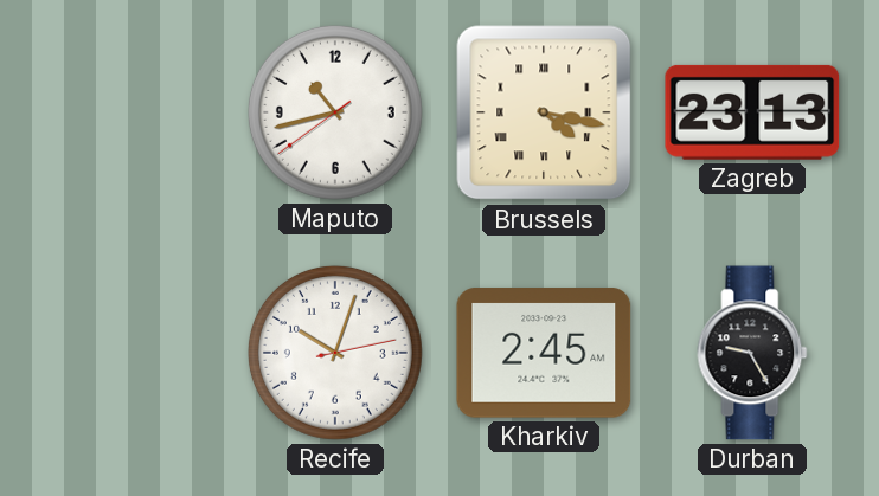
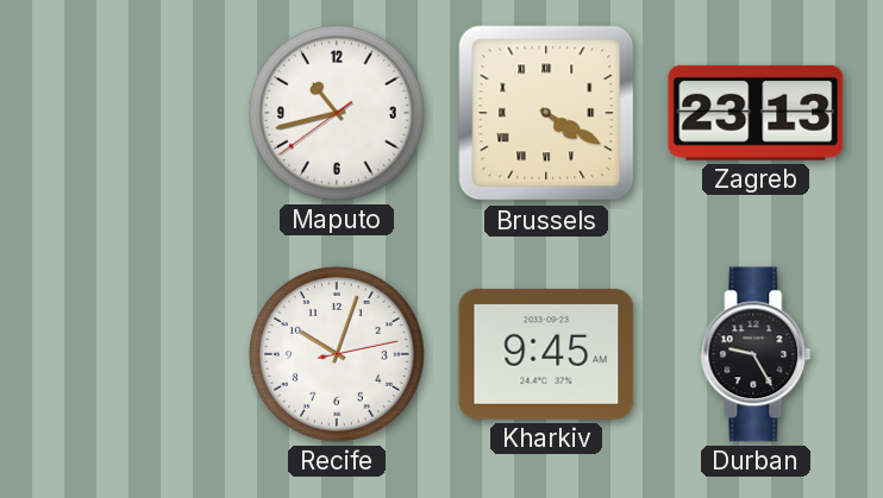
Brussels: 4:17 -> 4:20
Kharkiv: 2:45 -> 9:45
